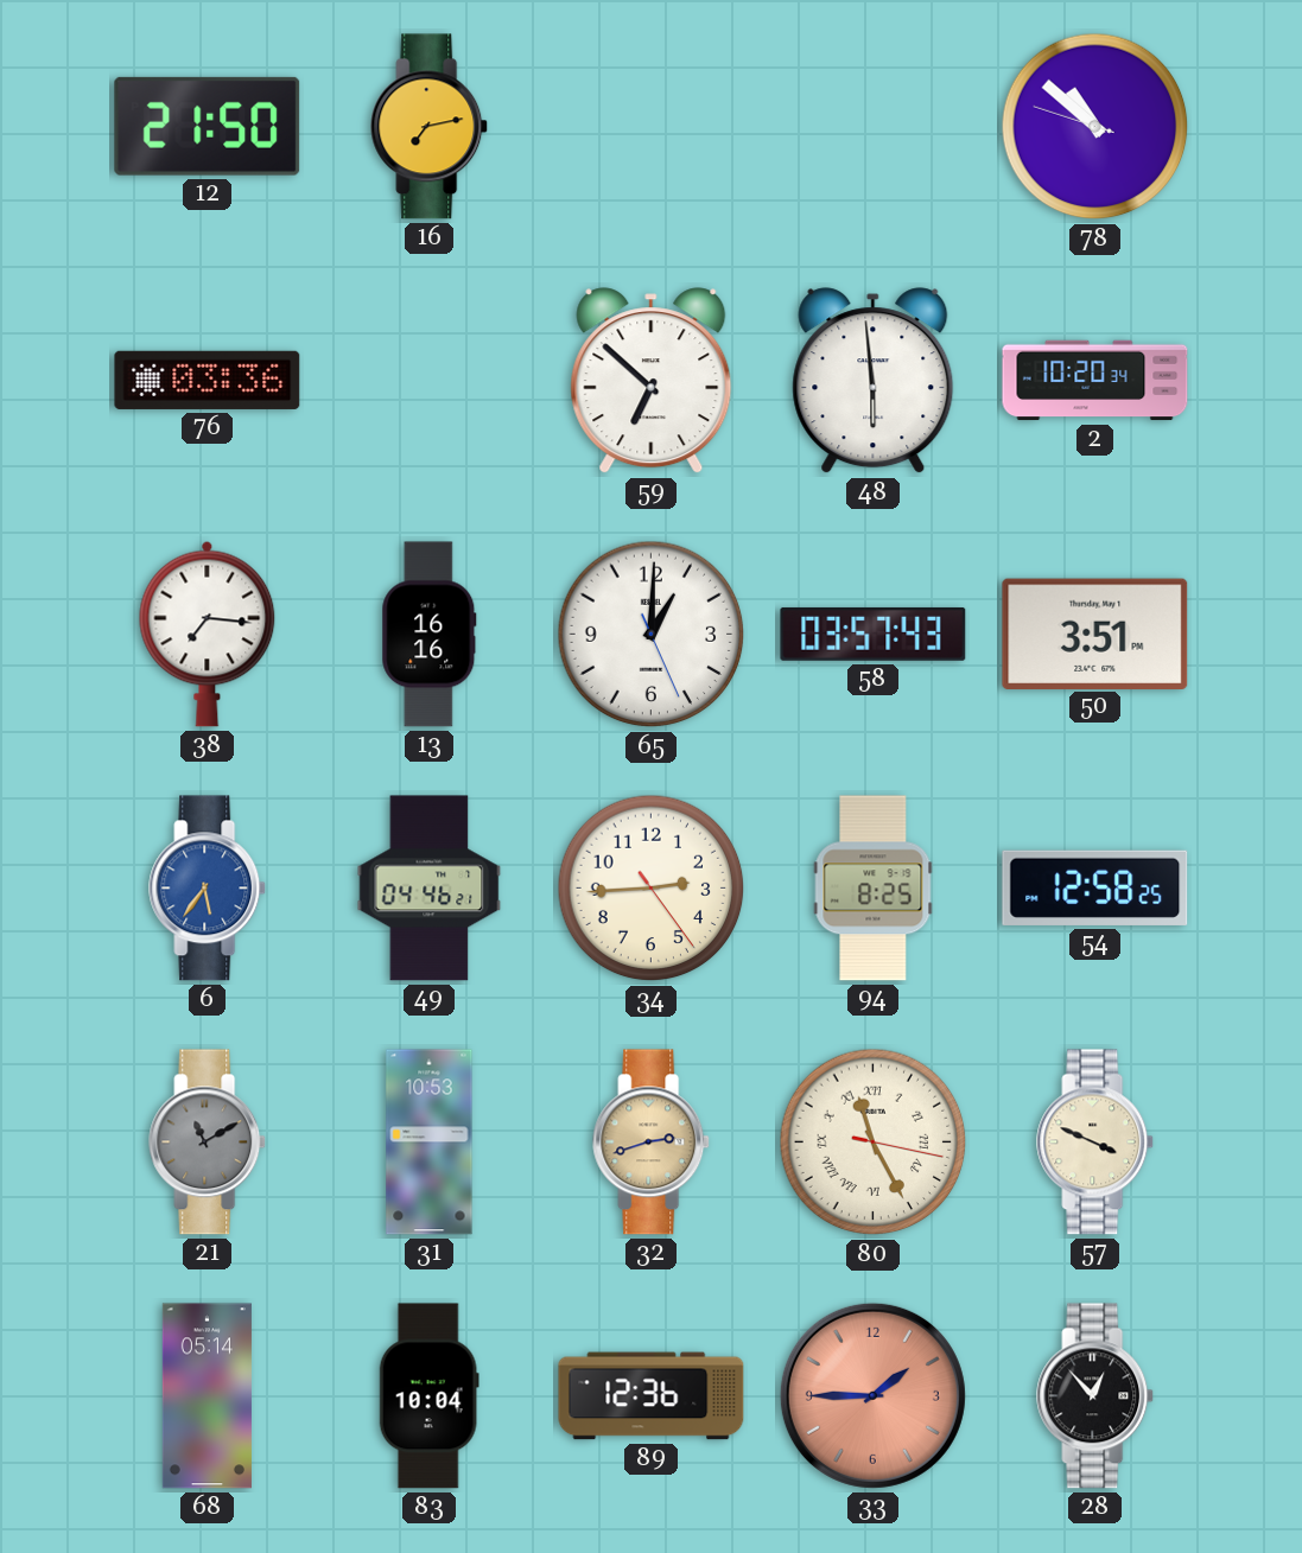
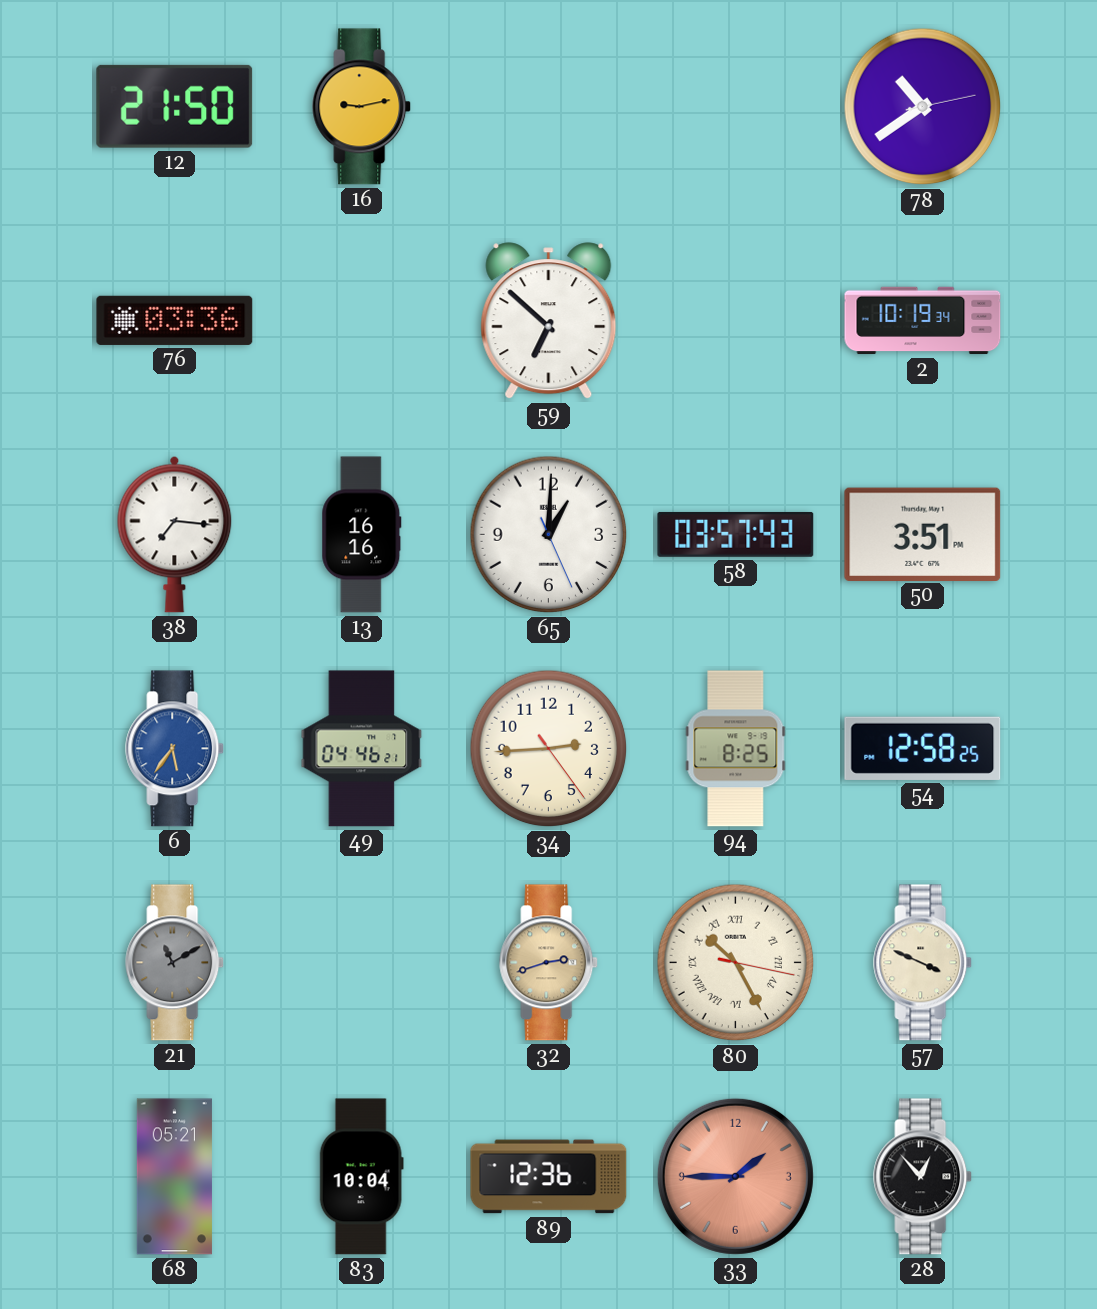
16: 7:13 -> 9:13
78: 10:51 -> 10:39
48: 5:59 -> none
2: 10:20 -> 10:19
31: 10:53 -> none
80: 11:25 -> 10:25
68: 05:14 -> 05:21
